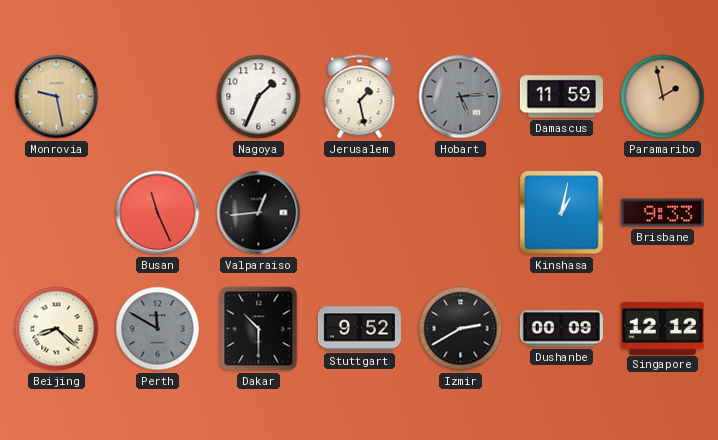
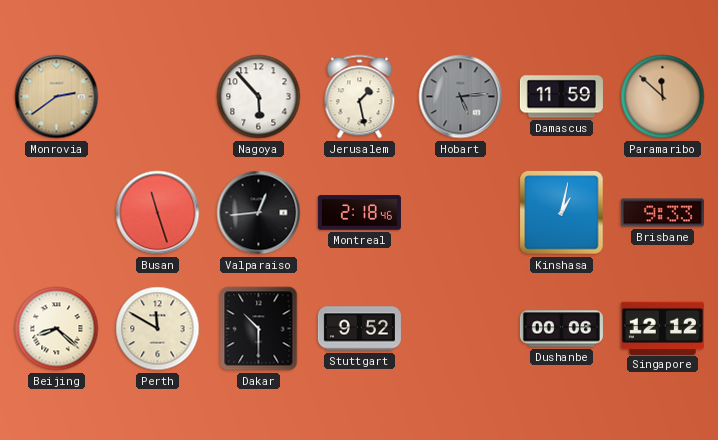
Monrovia: 9:28 -> 2:39
Nagoya: 1:34 -> 5:53
Paramaribo: 1:58 -> 11:52
Busan: 11:26 -> 11:27
Montreal: none -> 2:18
Perth dial: grey -> cream
Izmir: 2:40 -> none
Dushanbe: 00:09 -> 00:06
